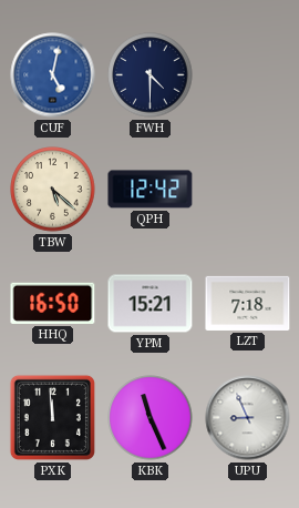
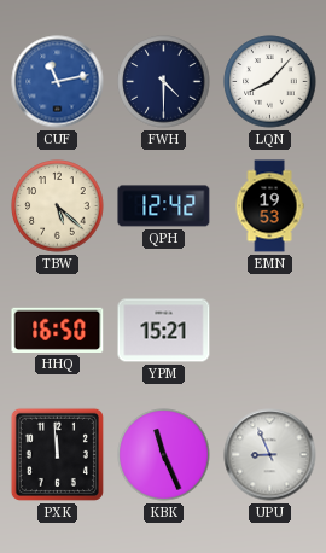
CUF: 5:02 -> 11:13
LQN: none -> 8:07
EMN: none -> 19:53
LZT: 7:18 -> none
